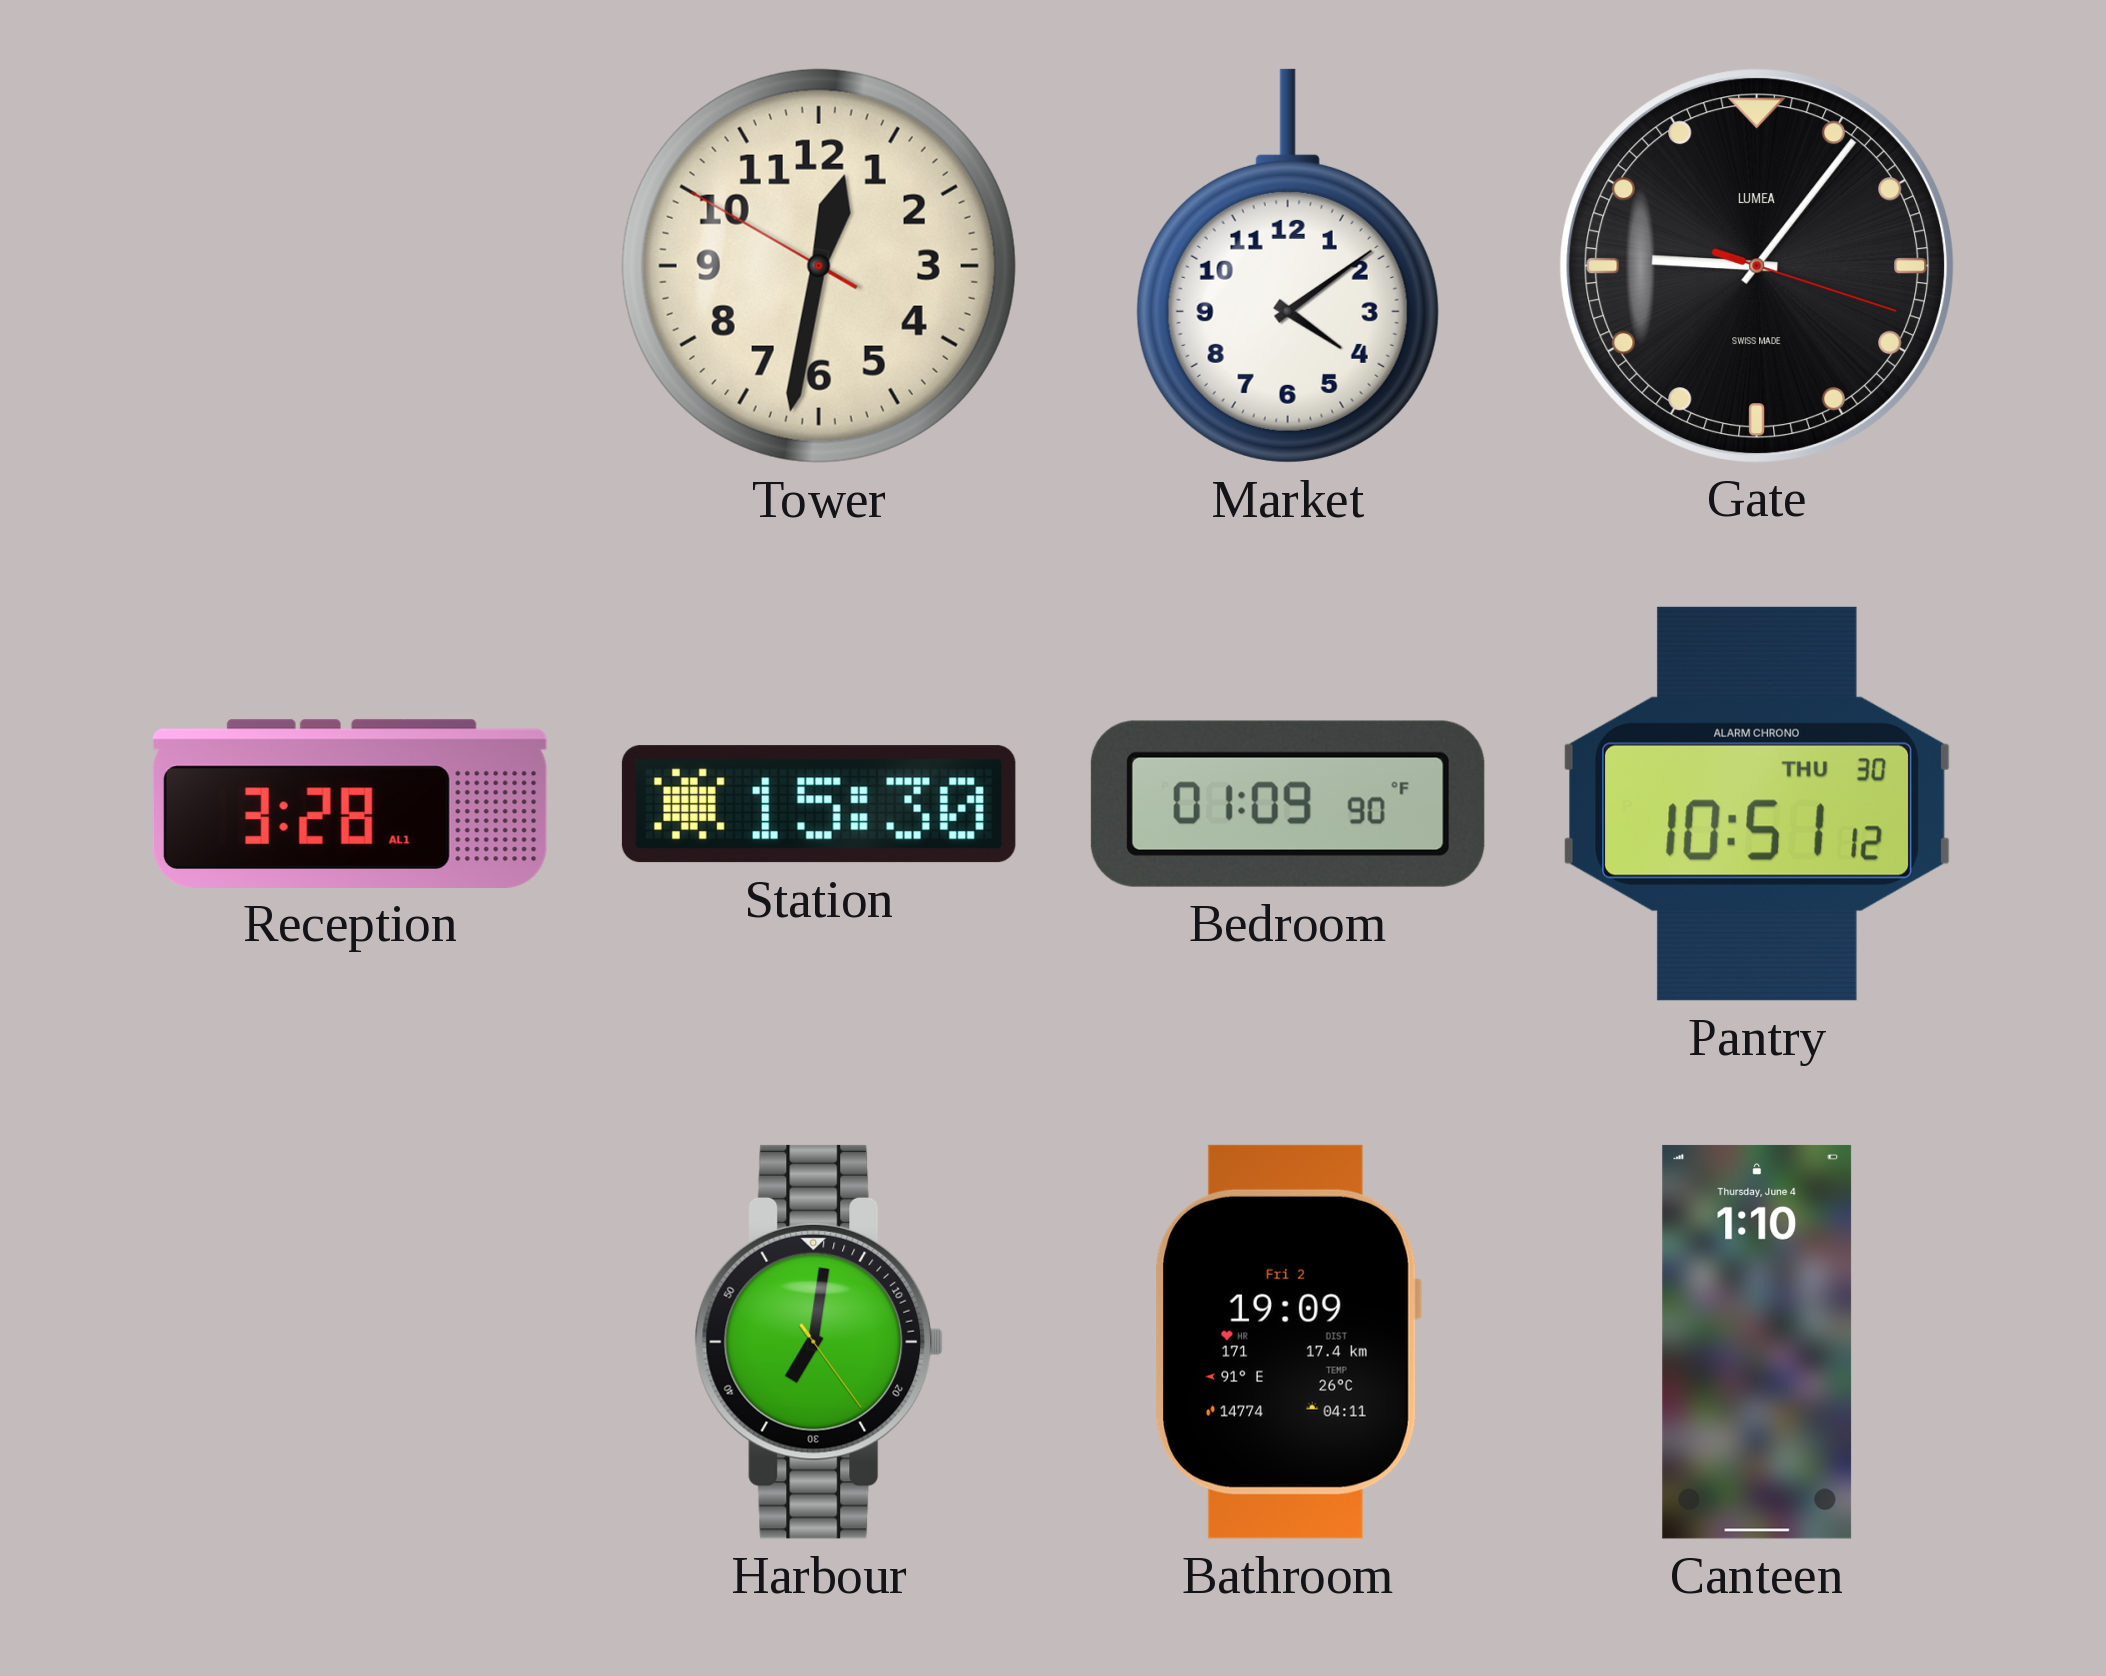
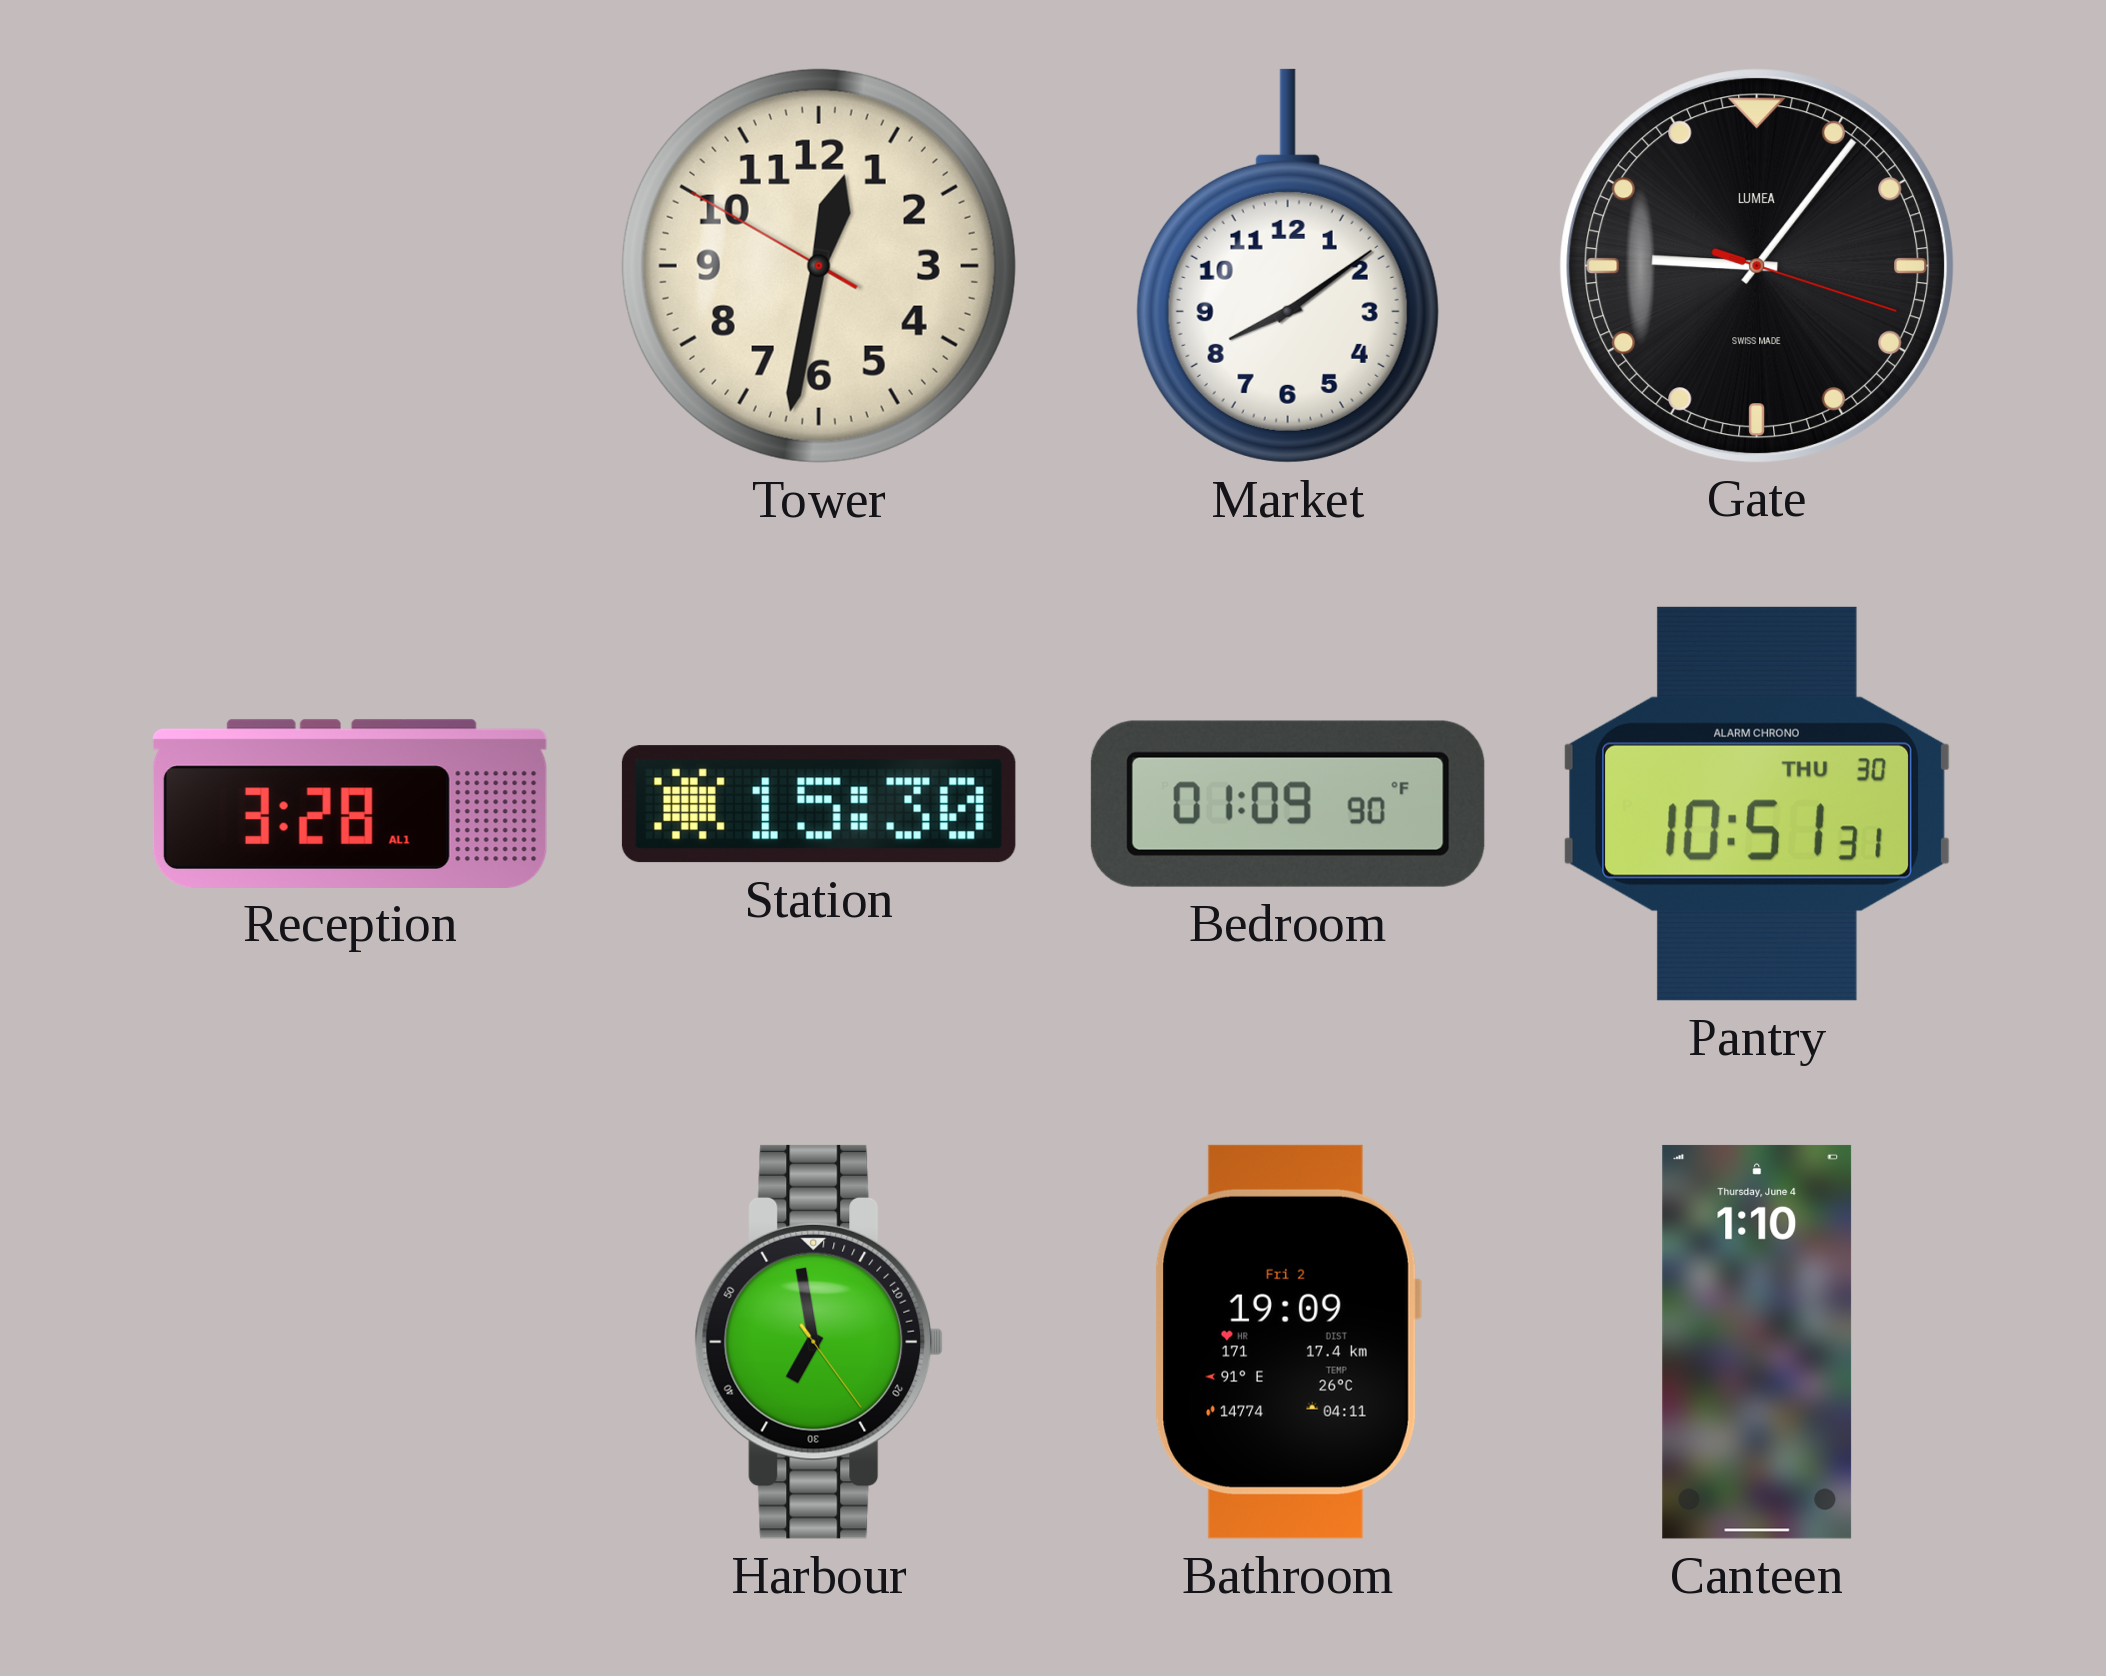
Market: 4:09 -> 8:09
Pantry: 10:51:12 -> 10:51:31
Harbour: 7:01 -> 6:58
